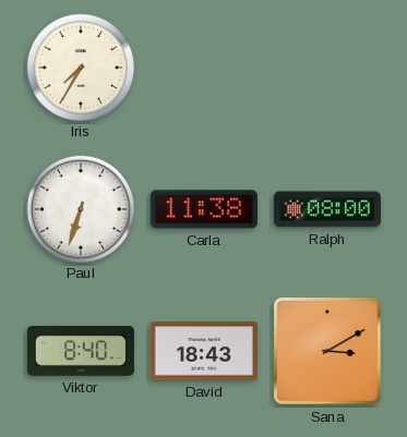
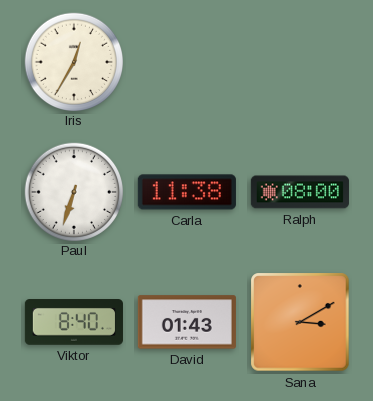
Iris: 7:35 -> 12:35
David: 18:43 -> 01:43
